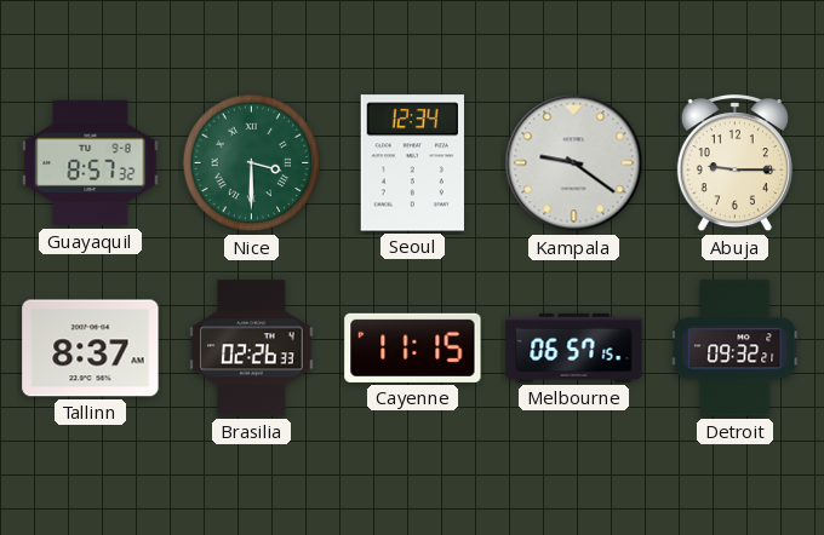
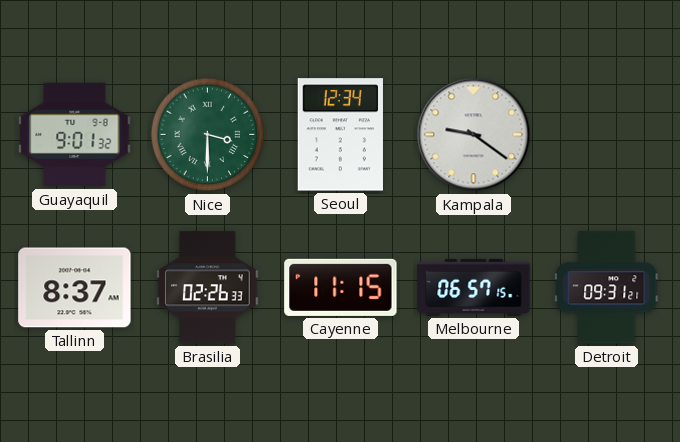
Guayaquil: 8:57 -> 9:01
Abuja: 9:15 -> none
Detroit: 09:32 -> 09:31
